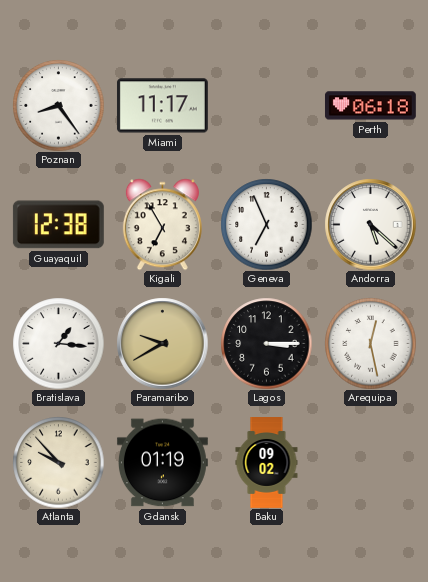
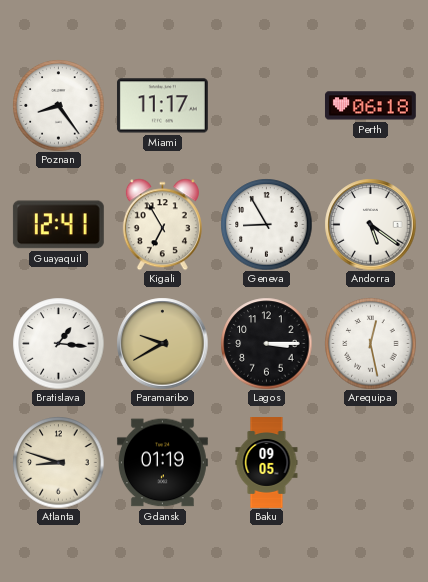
Guayaquil: 12:38 -> 12:41
Geneva: 6:56 -> 8:55
Andorra: 5:22 -> 5:21
Atlanta: 9:53 -> 8:48
Baku: 09:02 -> 09:05
